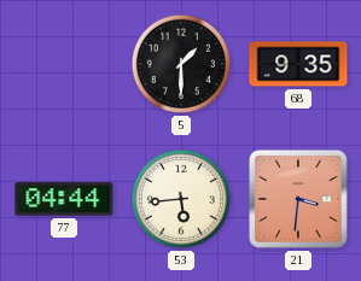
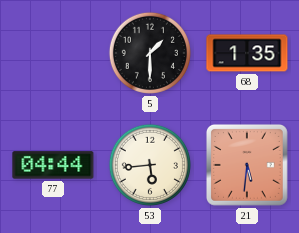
68: 9:35 -> 1:35
21: 3:31 -> 5:31
